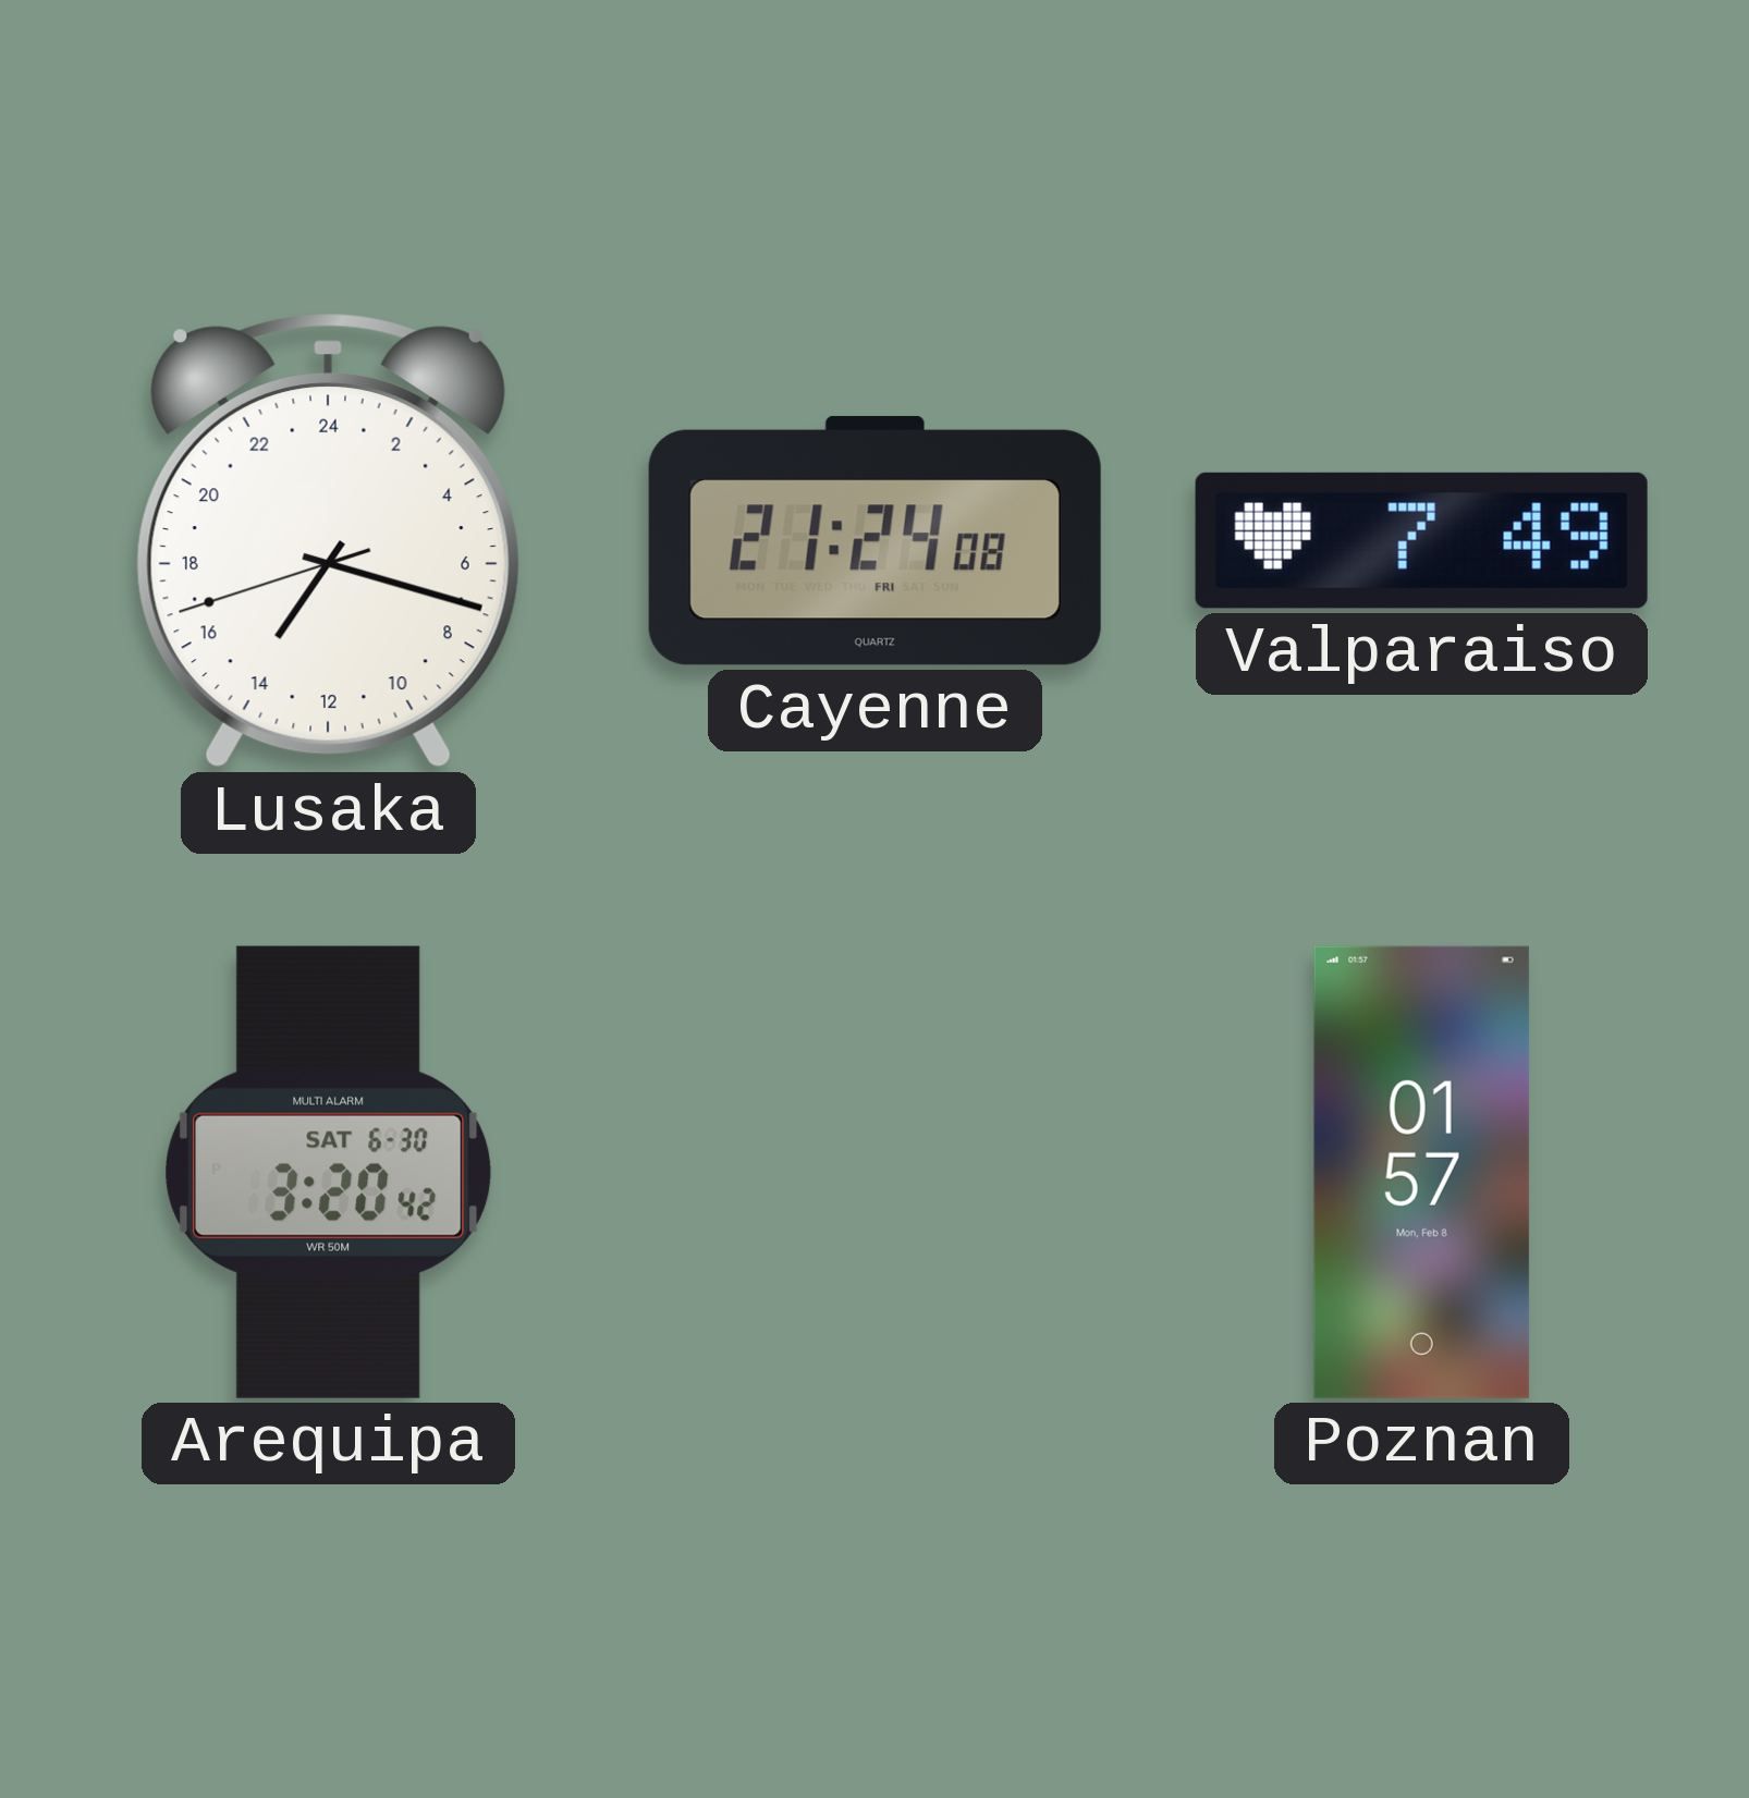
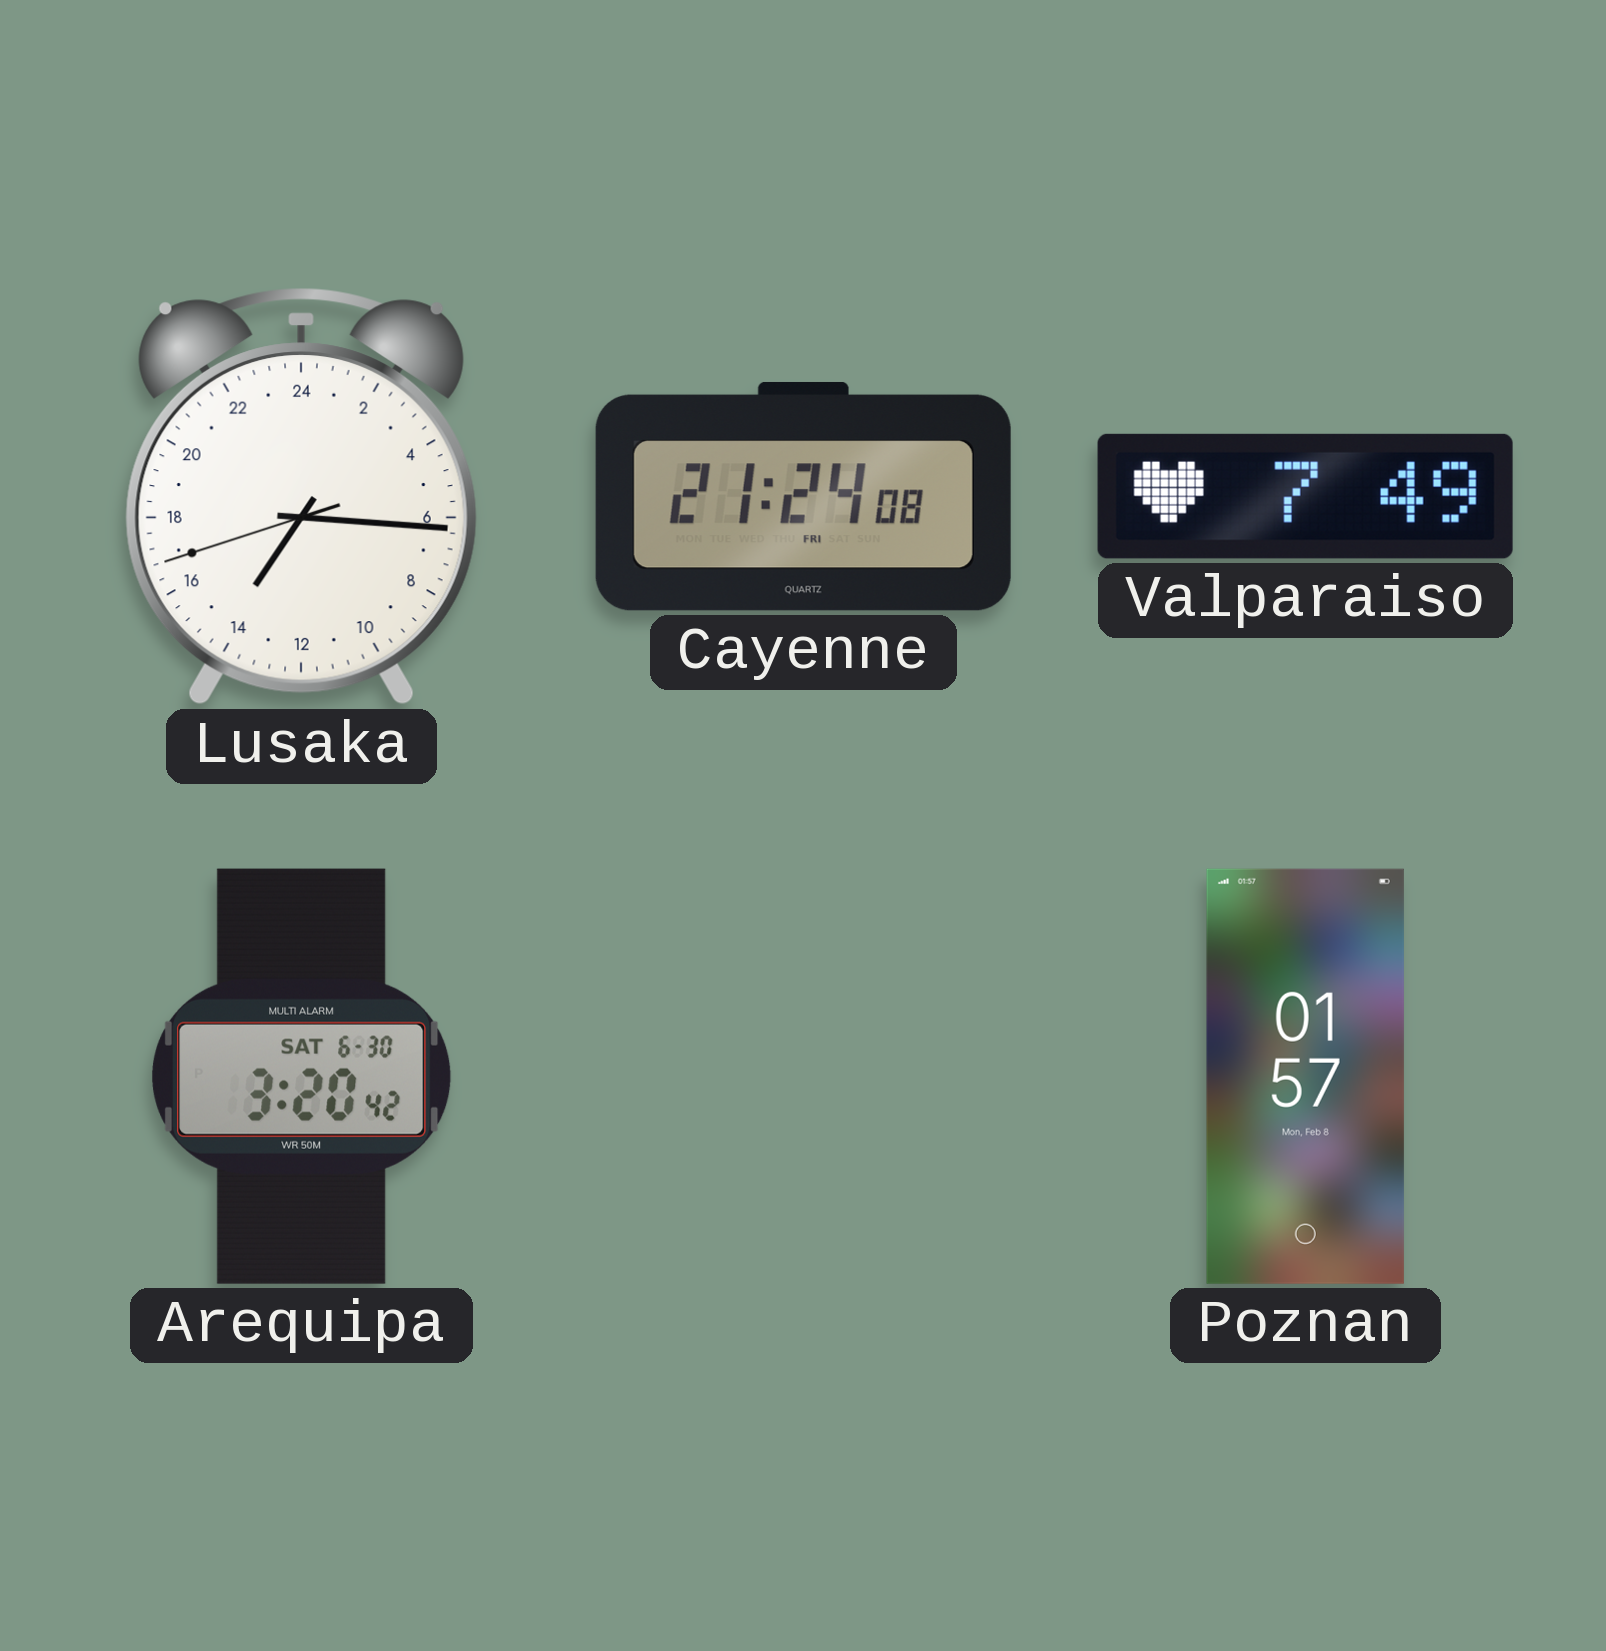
Lusaka: 14:17 -> 14:15
